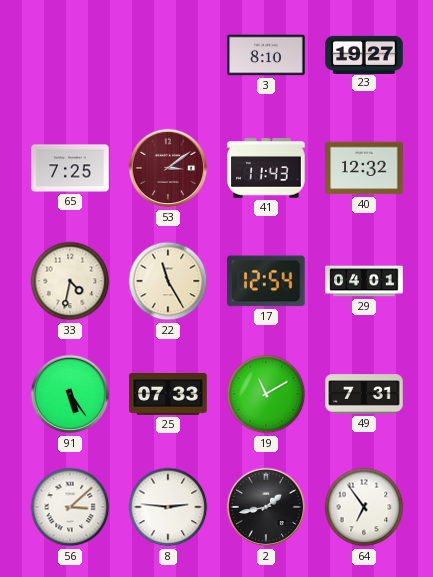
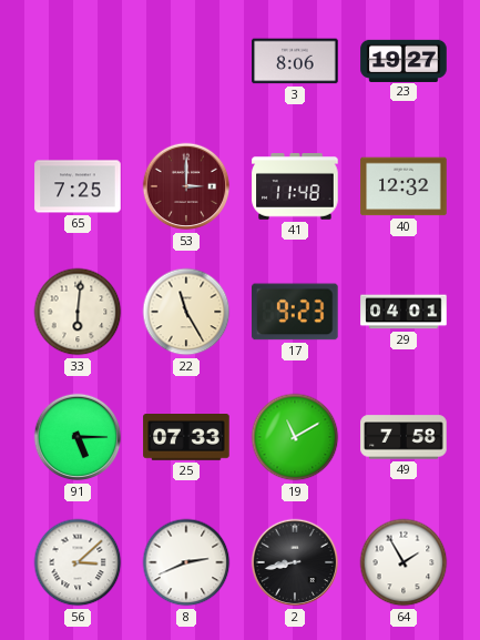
3: 8:10 -> 8:06
53: 3:09 -> 3:00
41: 11:43 -> 11:48
33: 4:32 -> 6:01
17: 12:54 -> 9:23
91: 5:24 -> 5:15
49: 7:31 -> 7:58
8: 2:46 -> 2:41
2: 1:43 -> 8:43
64: 6:54 -> 1:55
